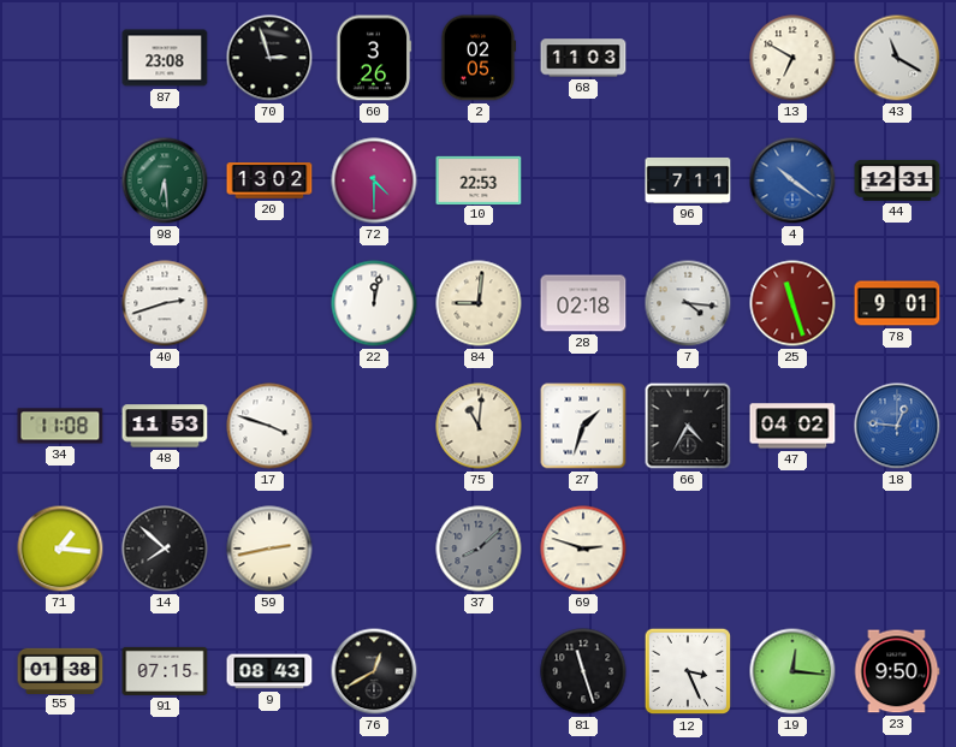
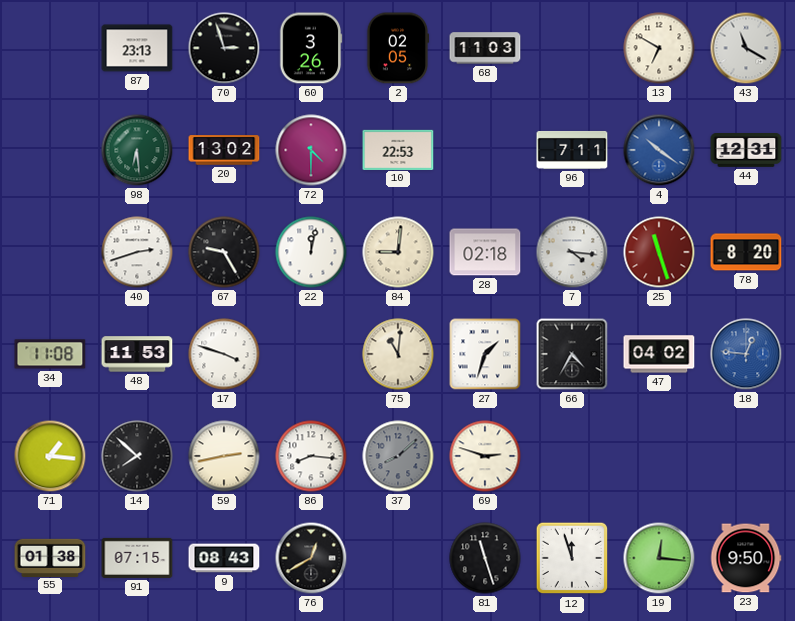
87: 23:08 -> 23:13
67: none -> 9:25
78: 9:01 -> 8:20
86: none -> 8:16
12: 3:26 -> 11:57
